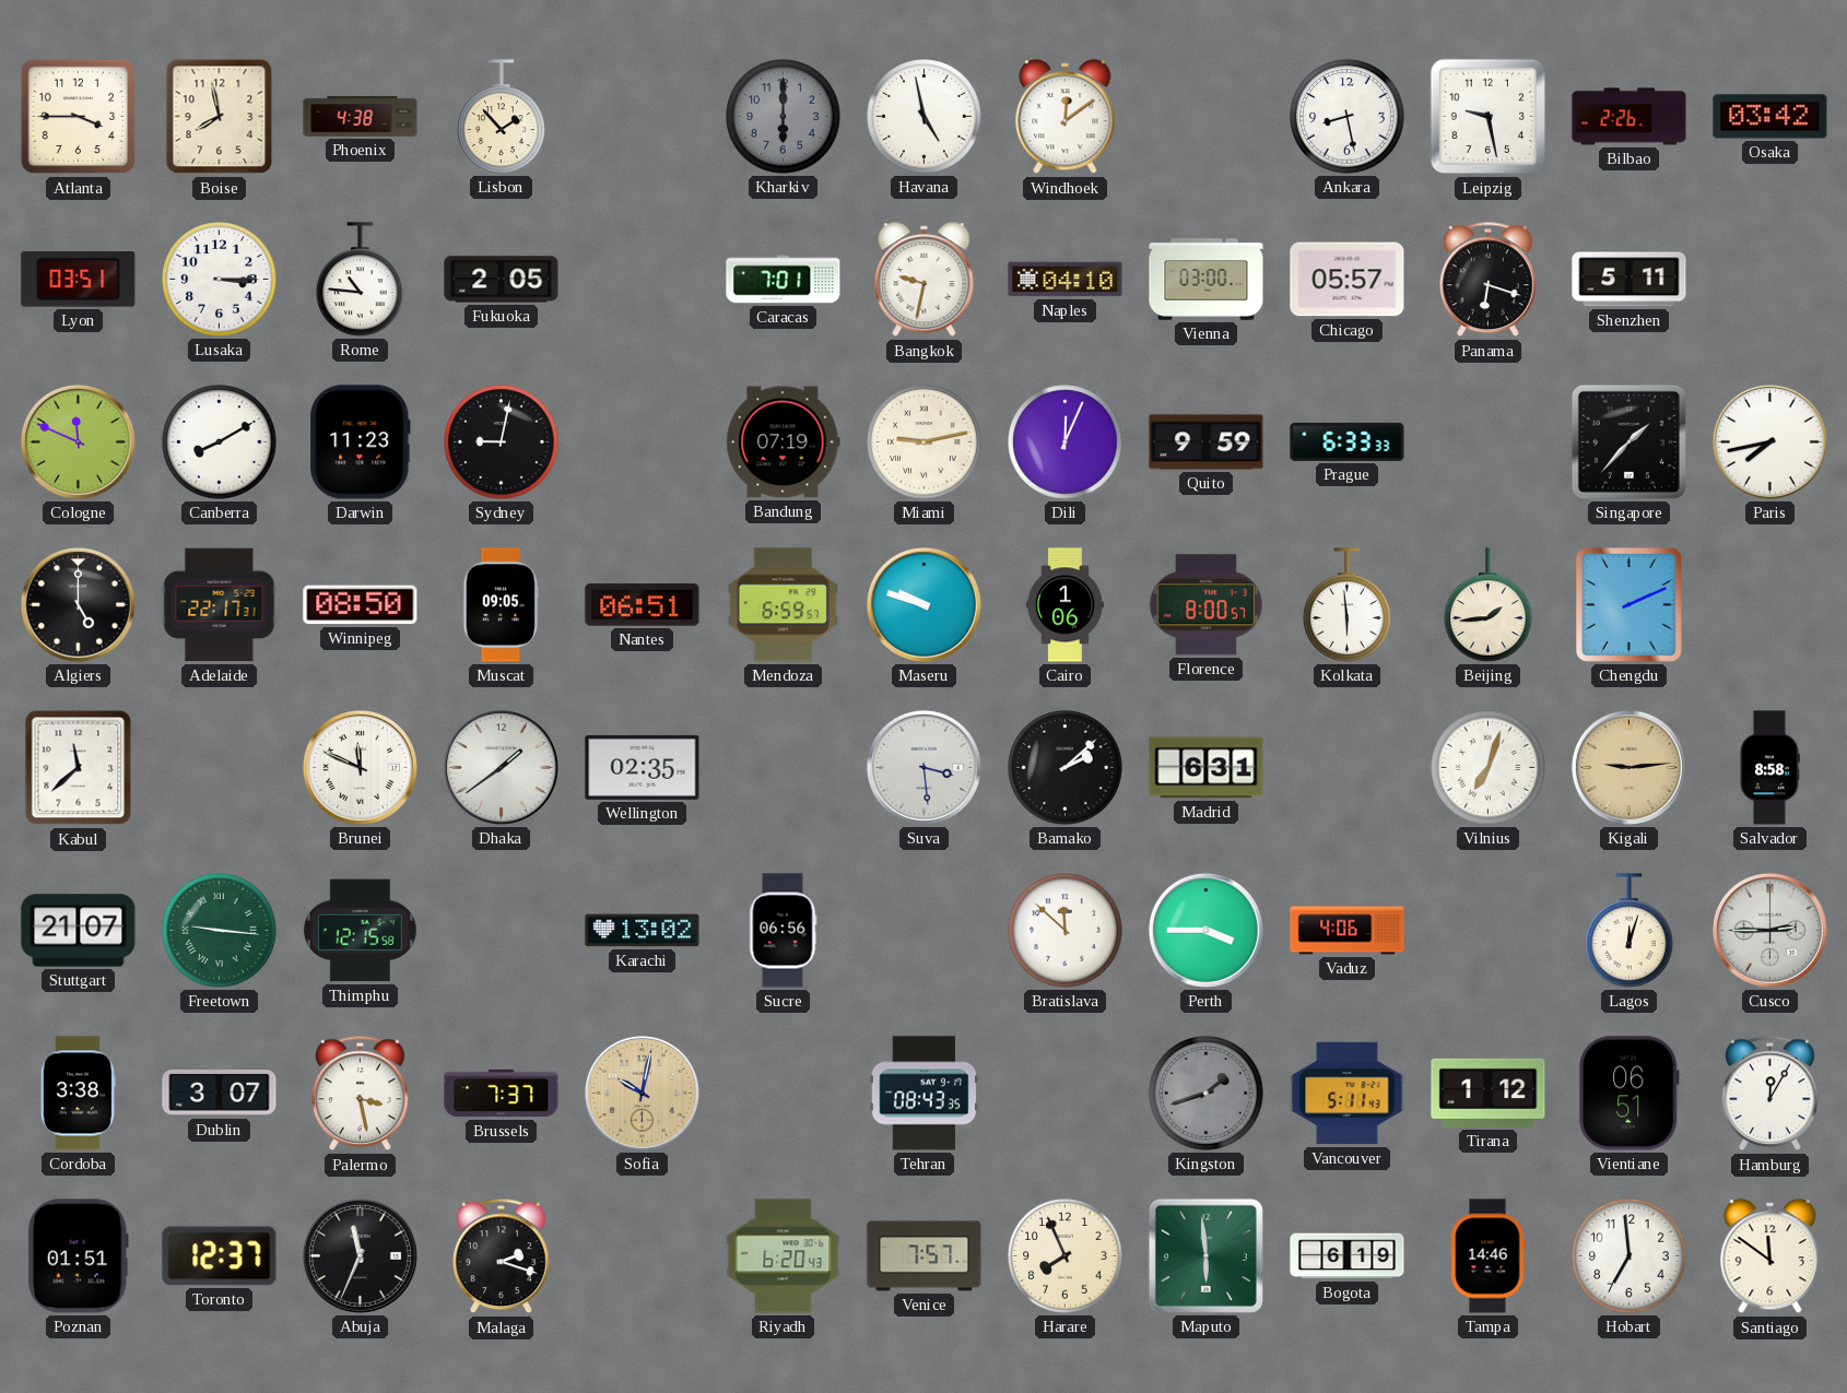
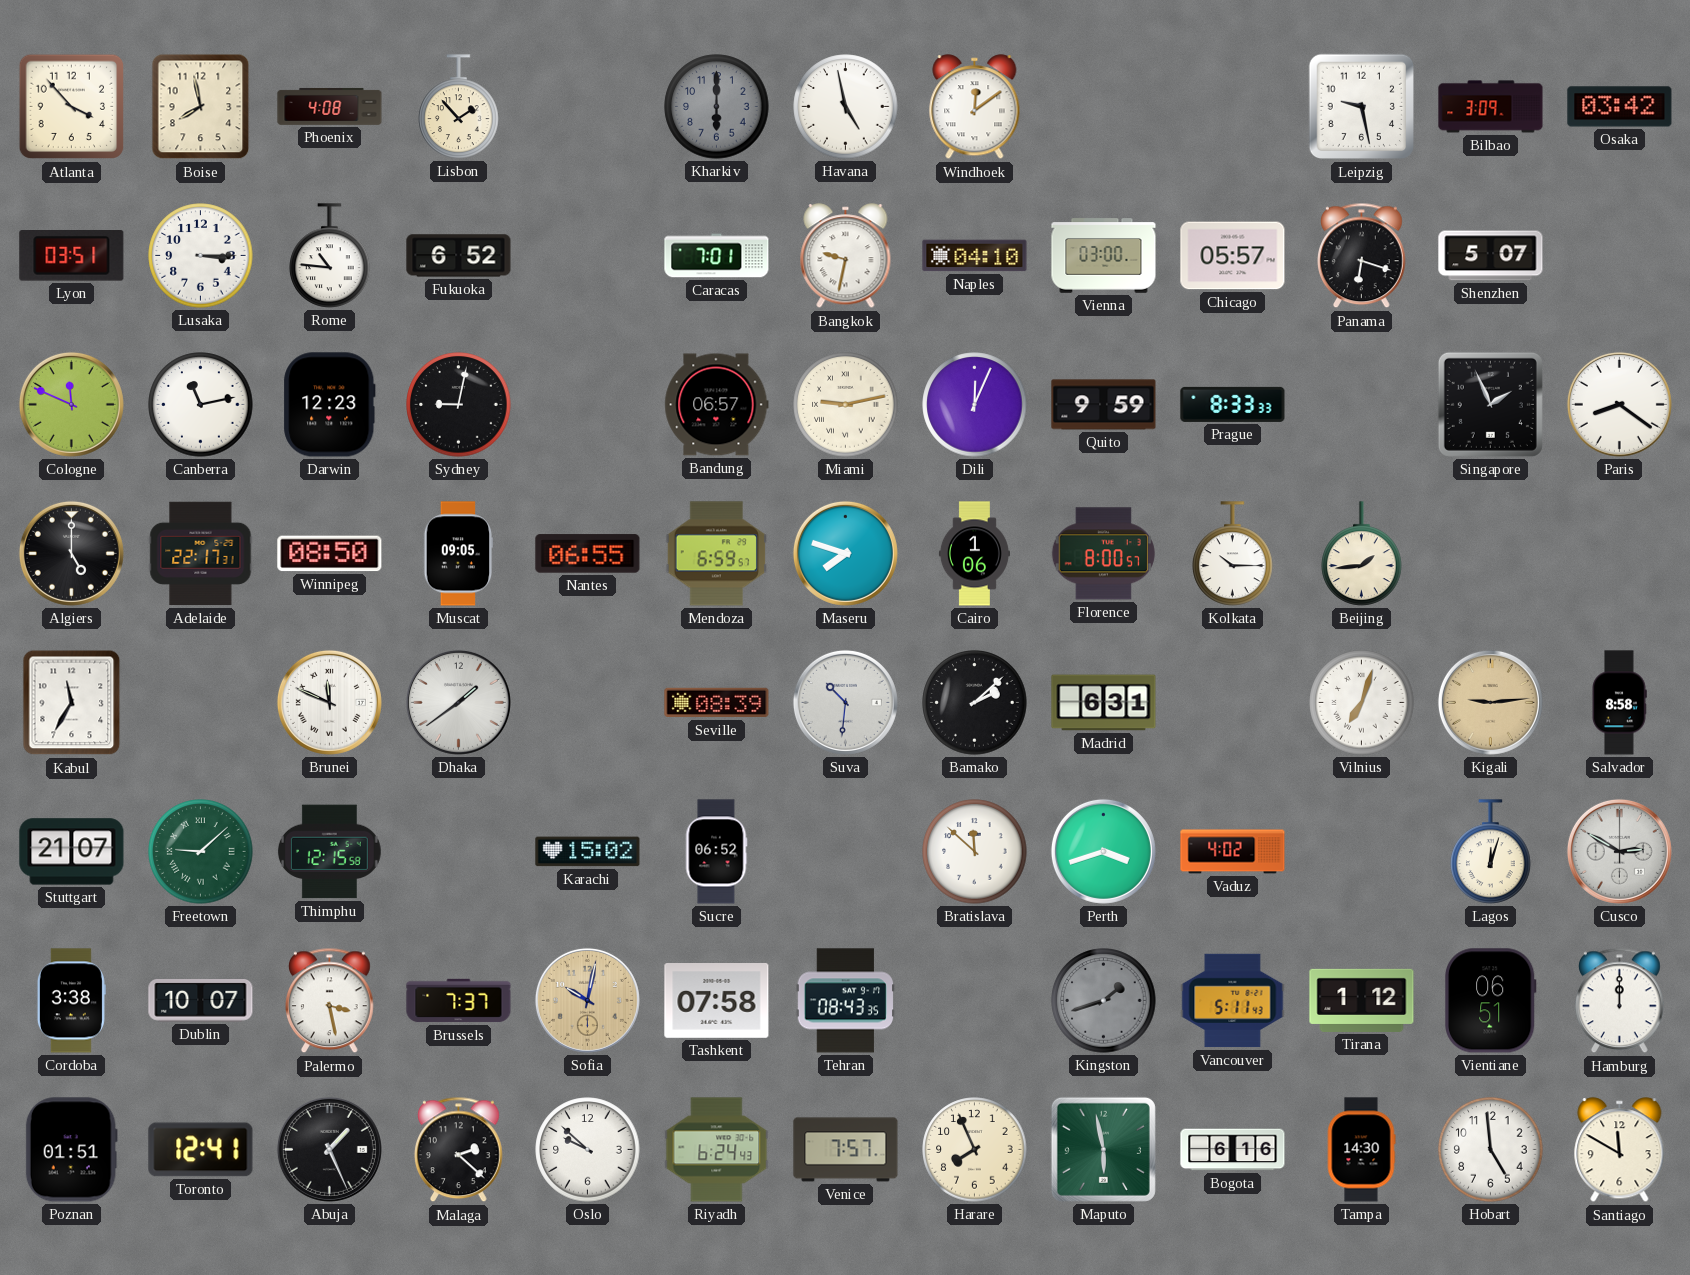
Atlanta: 3:45 -> 3:53
Phoenix: 4:38 -> 4:08
Ankara: 8:28 -> none
Bilbao: 2:26 -> 3:09
Fukuoka: 2:05 -> 6:52
Shenzhen: 5:11 -> 5:07
Canberra: 8:10 -> 11:13
Darwin: 11:23 -> 12:23
Bandung: 07:19 -> 06:57
Prague: 6:33 -> 8:33
Singapore: 1:37 -> 1:56
Paris: 7:43 -> 8:21
Nantes: 06:51 -> 06:55
Maseru: 9:48 -> 7:48
Kolkata: 5:59 -> 10:15
Chengdu: 2:11 -> none
Kabul: 11:38 -> 11:35
Wellington: 02:35 -> none
Seville: none -> 08:39
Suva: 3:29 -> 10:31
Freetown: 9:16 -> 9:08
Karachi: 13:02 -> 15:02
Sucre: 06:56 -> 06:52
Perth: 3:45 -> 3:42
Vaduz: 4:06 -> 4:02
Cusco: 2:45 -> 2:50
Dublin: 3:07 -> 10:07
Tashkent: none -> 07:58
Hamburg: 12:05 -> 12:00
Toronto: 12:37 -> 12:41
Abuja: 11:34 -> 1:26
Malaga: 2:18 -> 2:22
Oslo: none -> 9:52
Riyadh: 6:20 -> 6:24
Maputo: 5:59 -> 5:58
Bogota: 6:19 -> 6:16
Tampa: 14:46 -> 14:30
Hobart: 6:59 -> 4:59
Santiago: 11:51 -> 11:50
